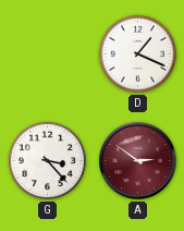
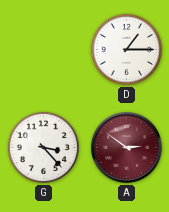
D: 1:19 -> 1:15
